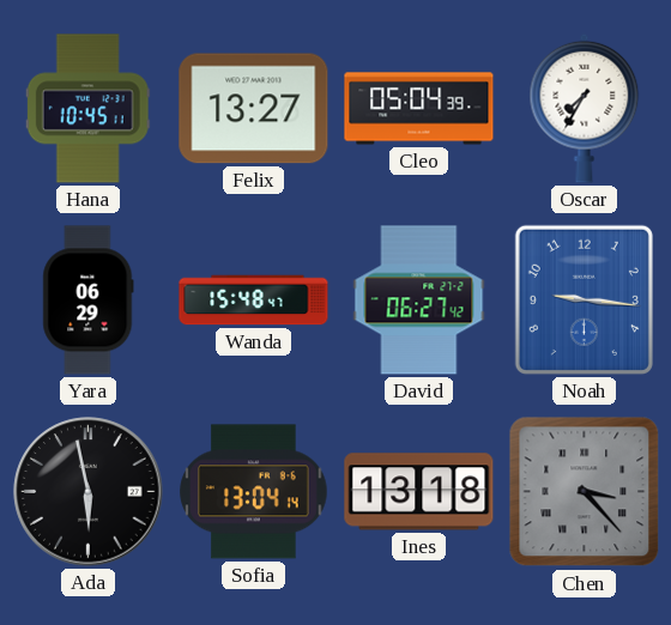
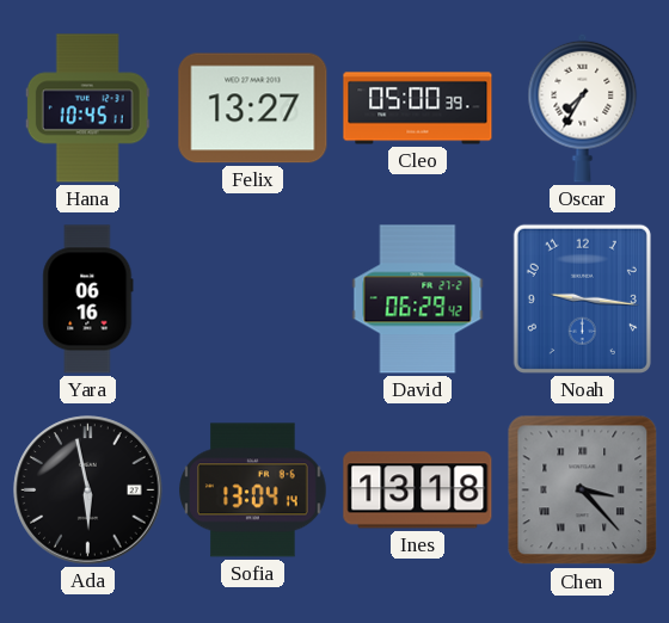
Cleo: 05:04 -> 05:00
Yara: 06:29 -> 06:16
Wanda: 15:48 -> none
David: 06:27 -> 06:29
